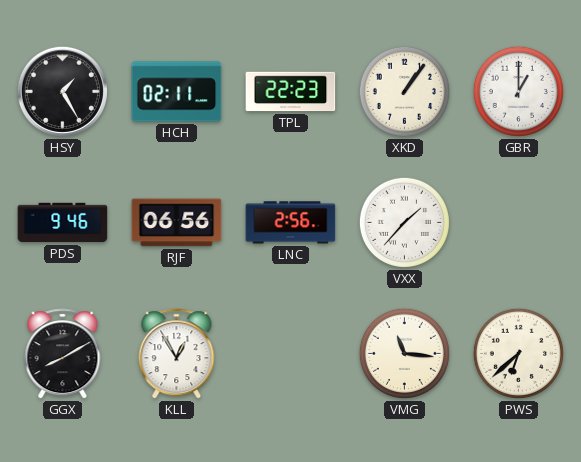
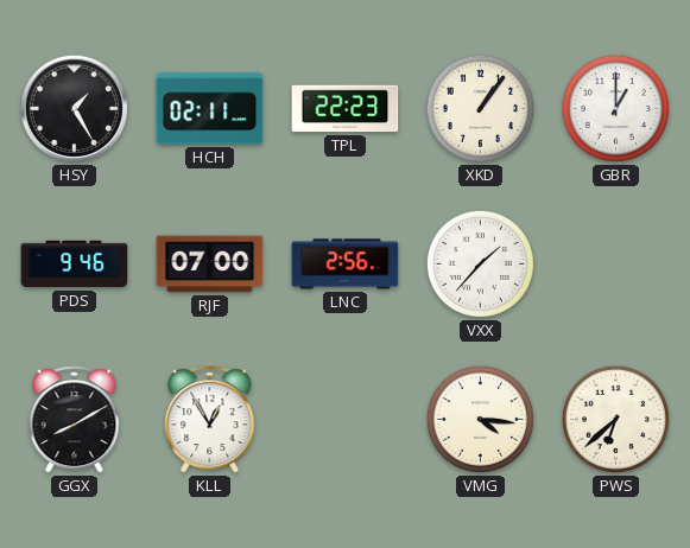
RJF: 06:56 -> 07:00
VMG: 11:16 -> 4:16
